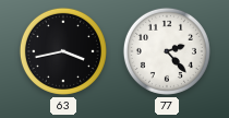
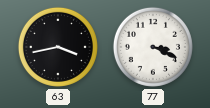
77: 2:23 -> 3:19
